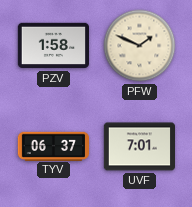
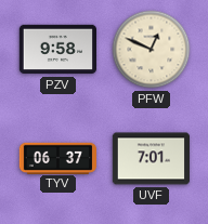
PZV: 1:58 -> 9:58
PFW: 1:49 -> 12:49
